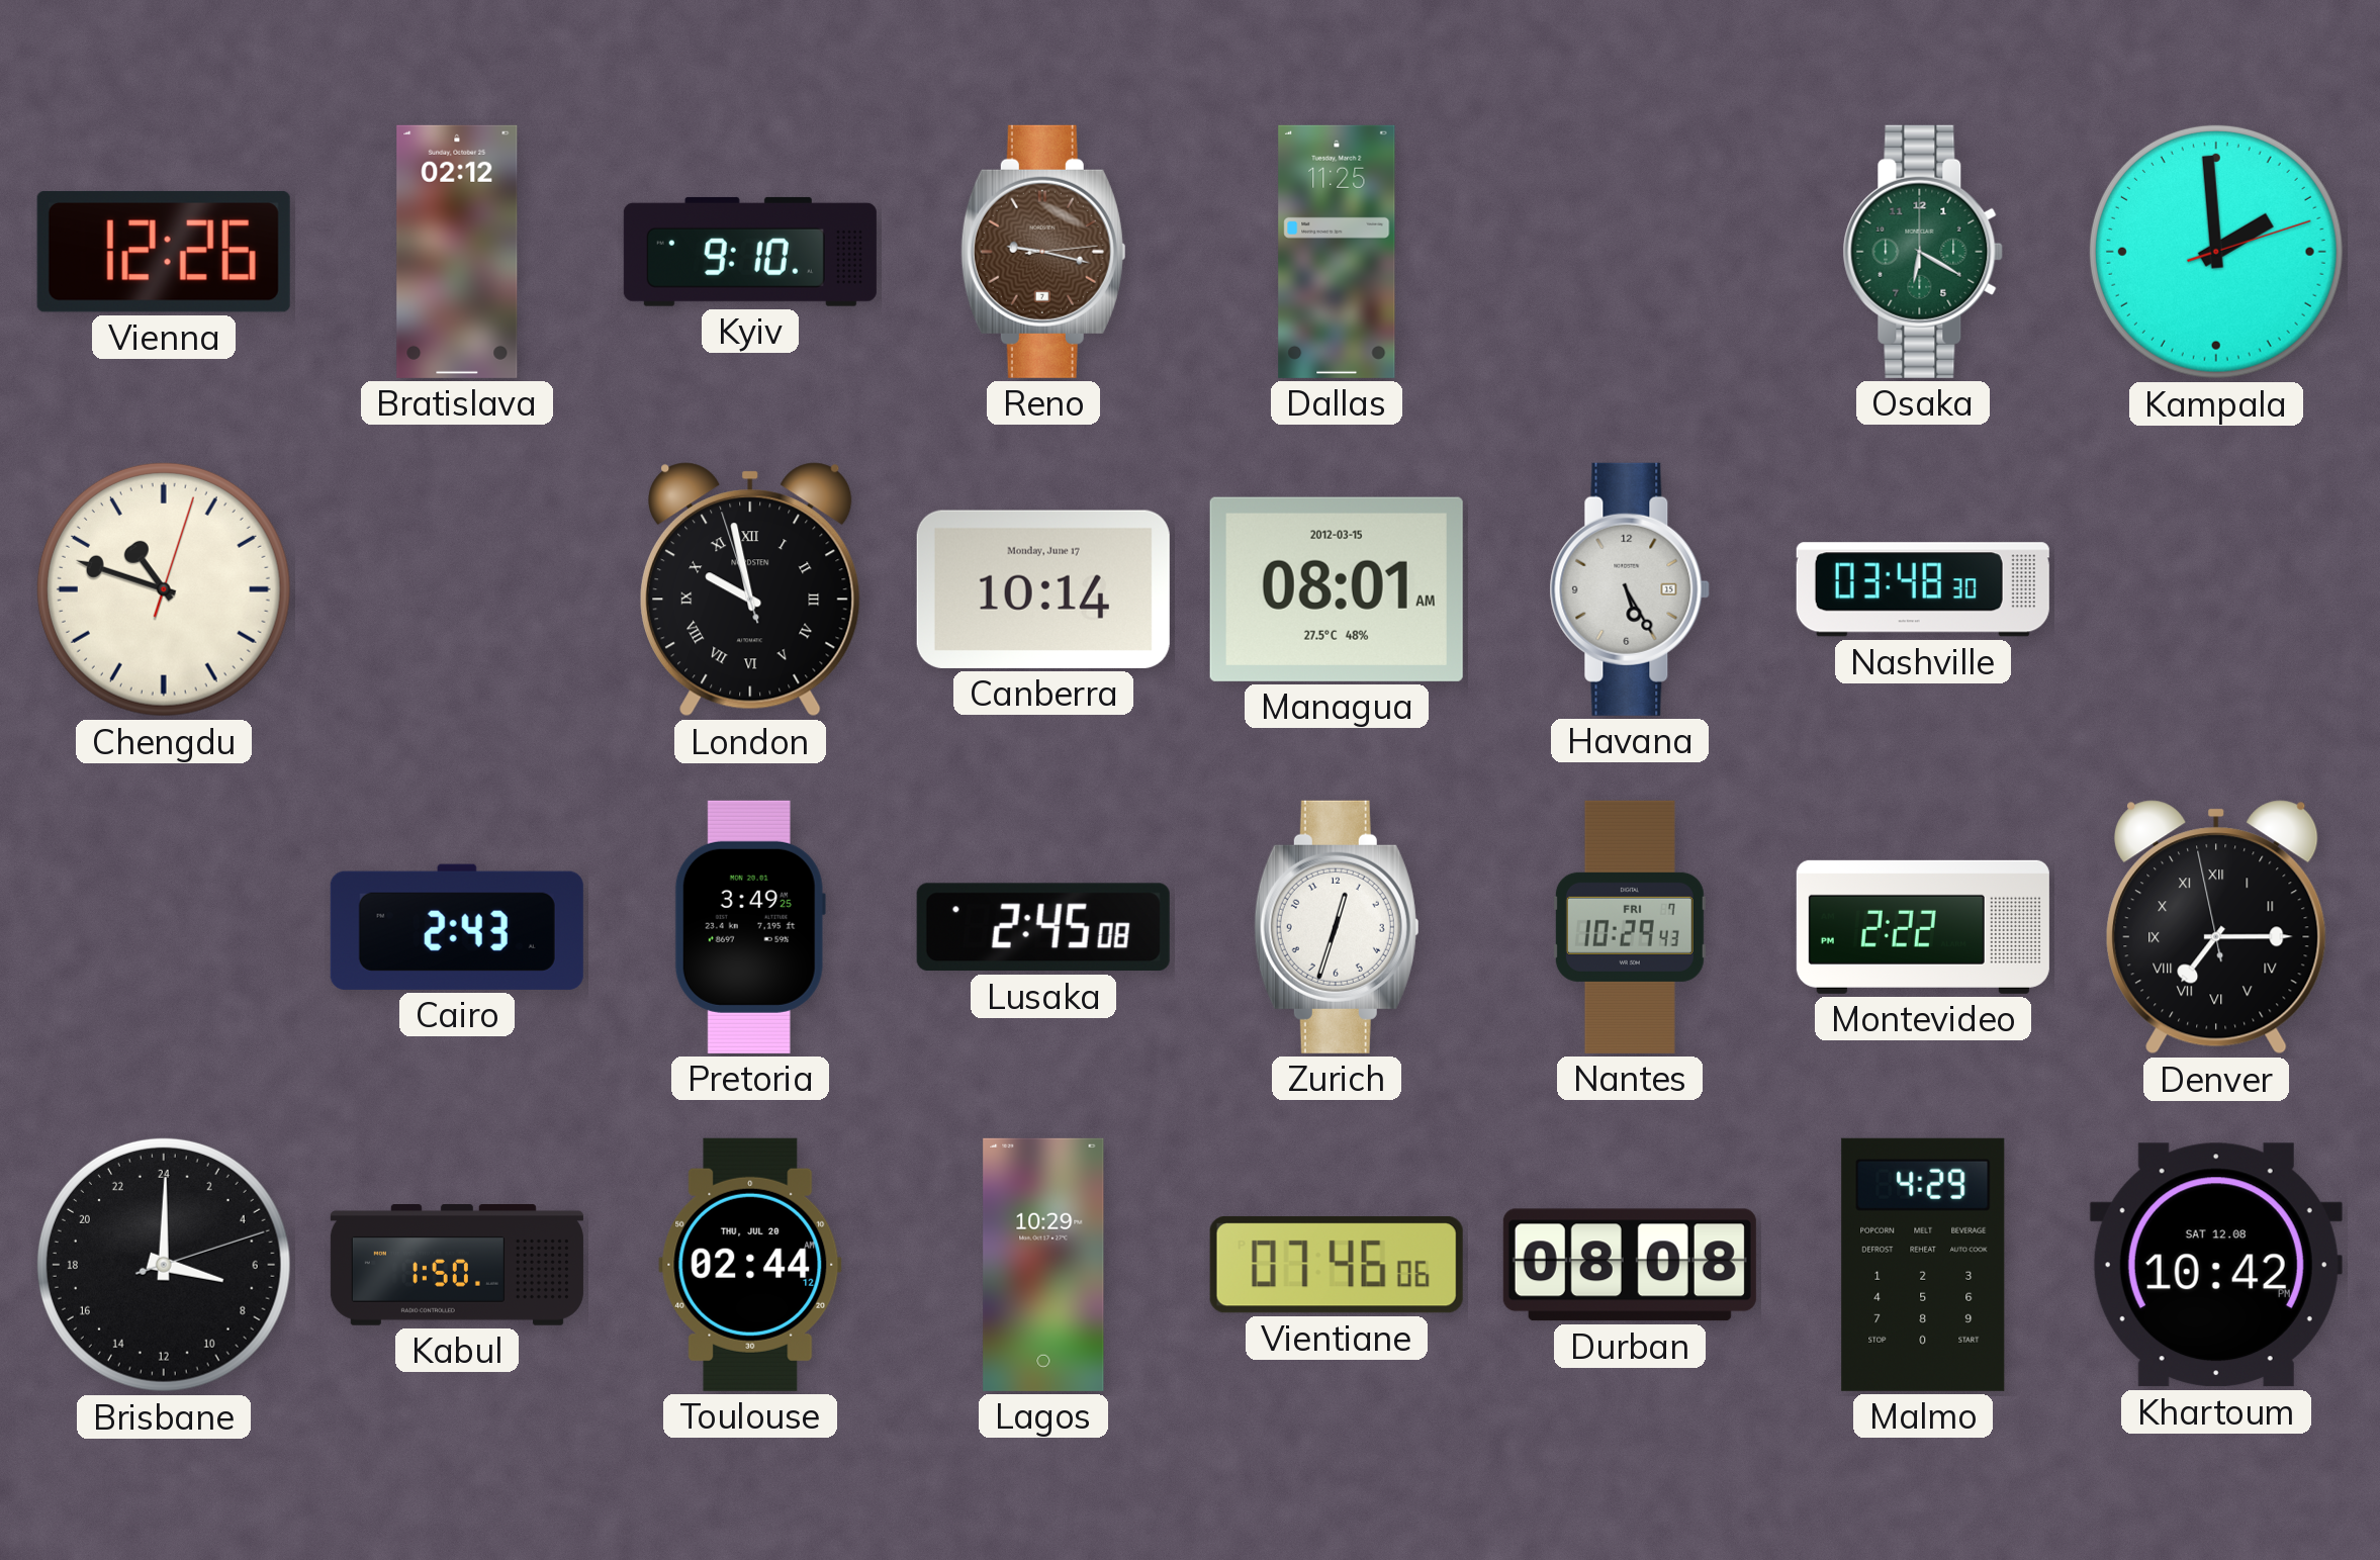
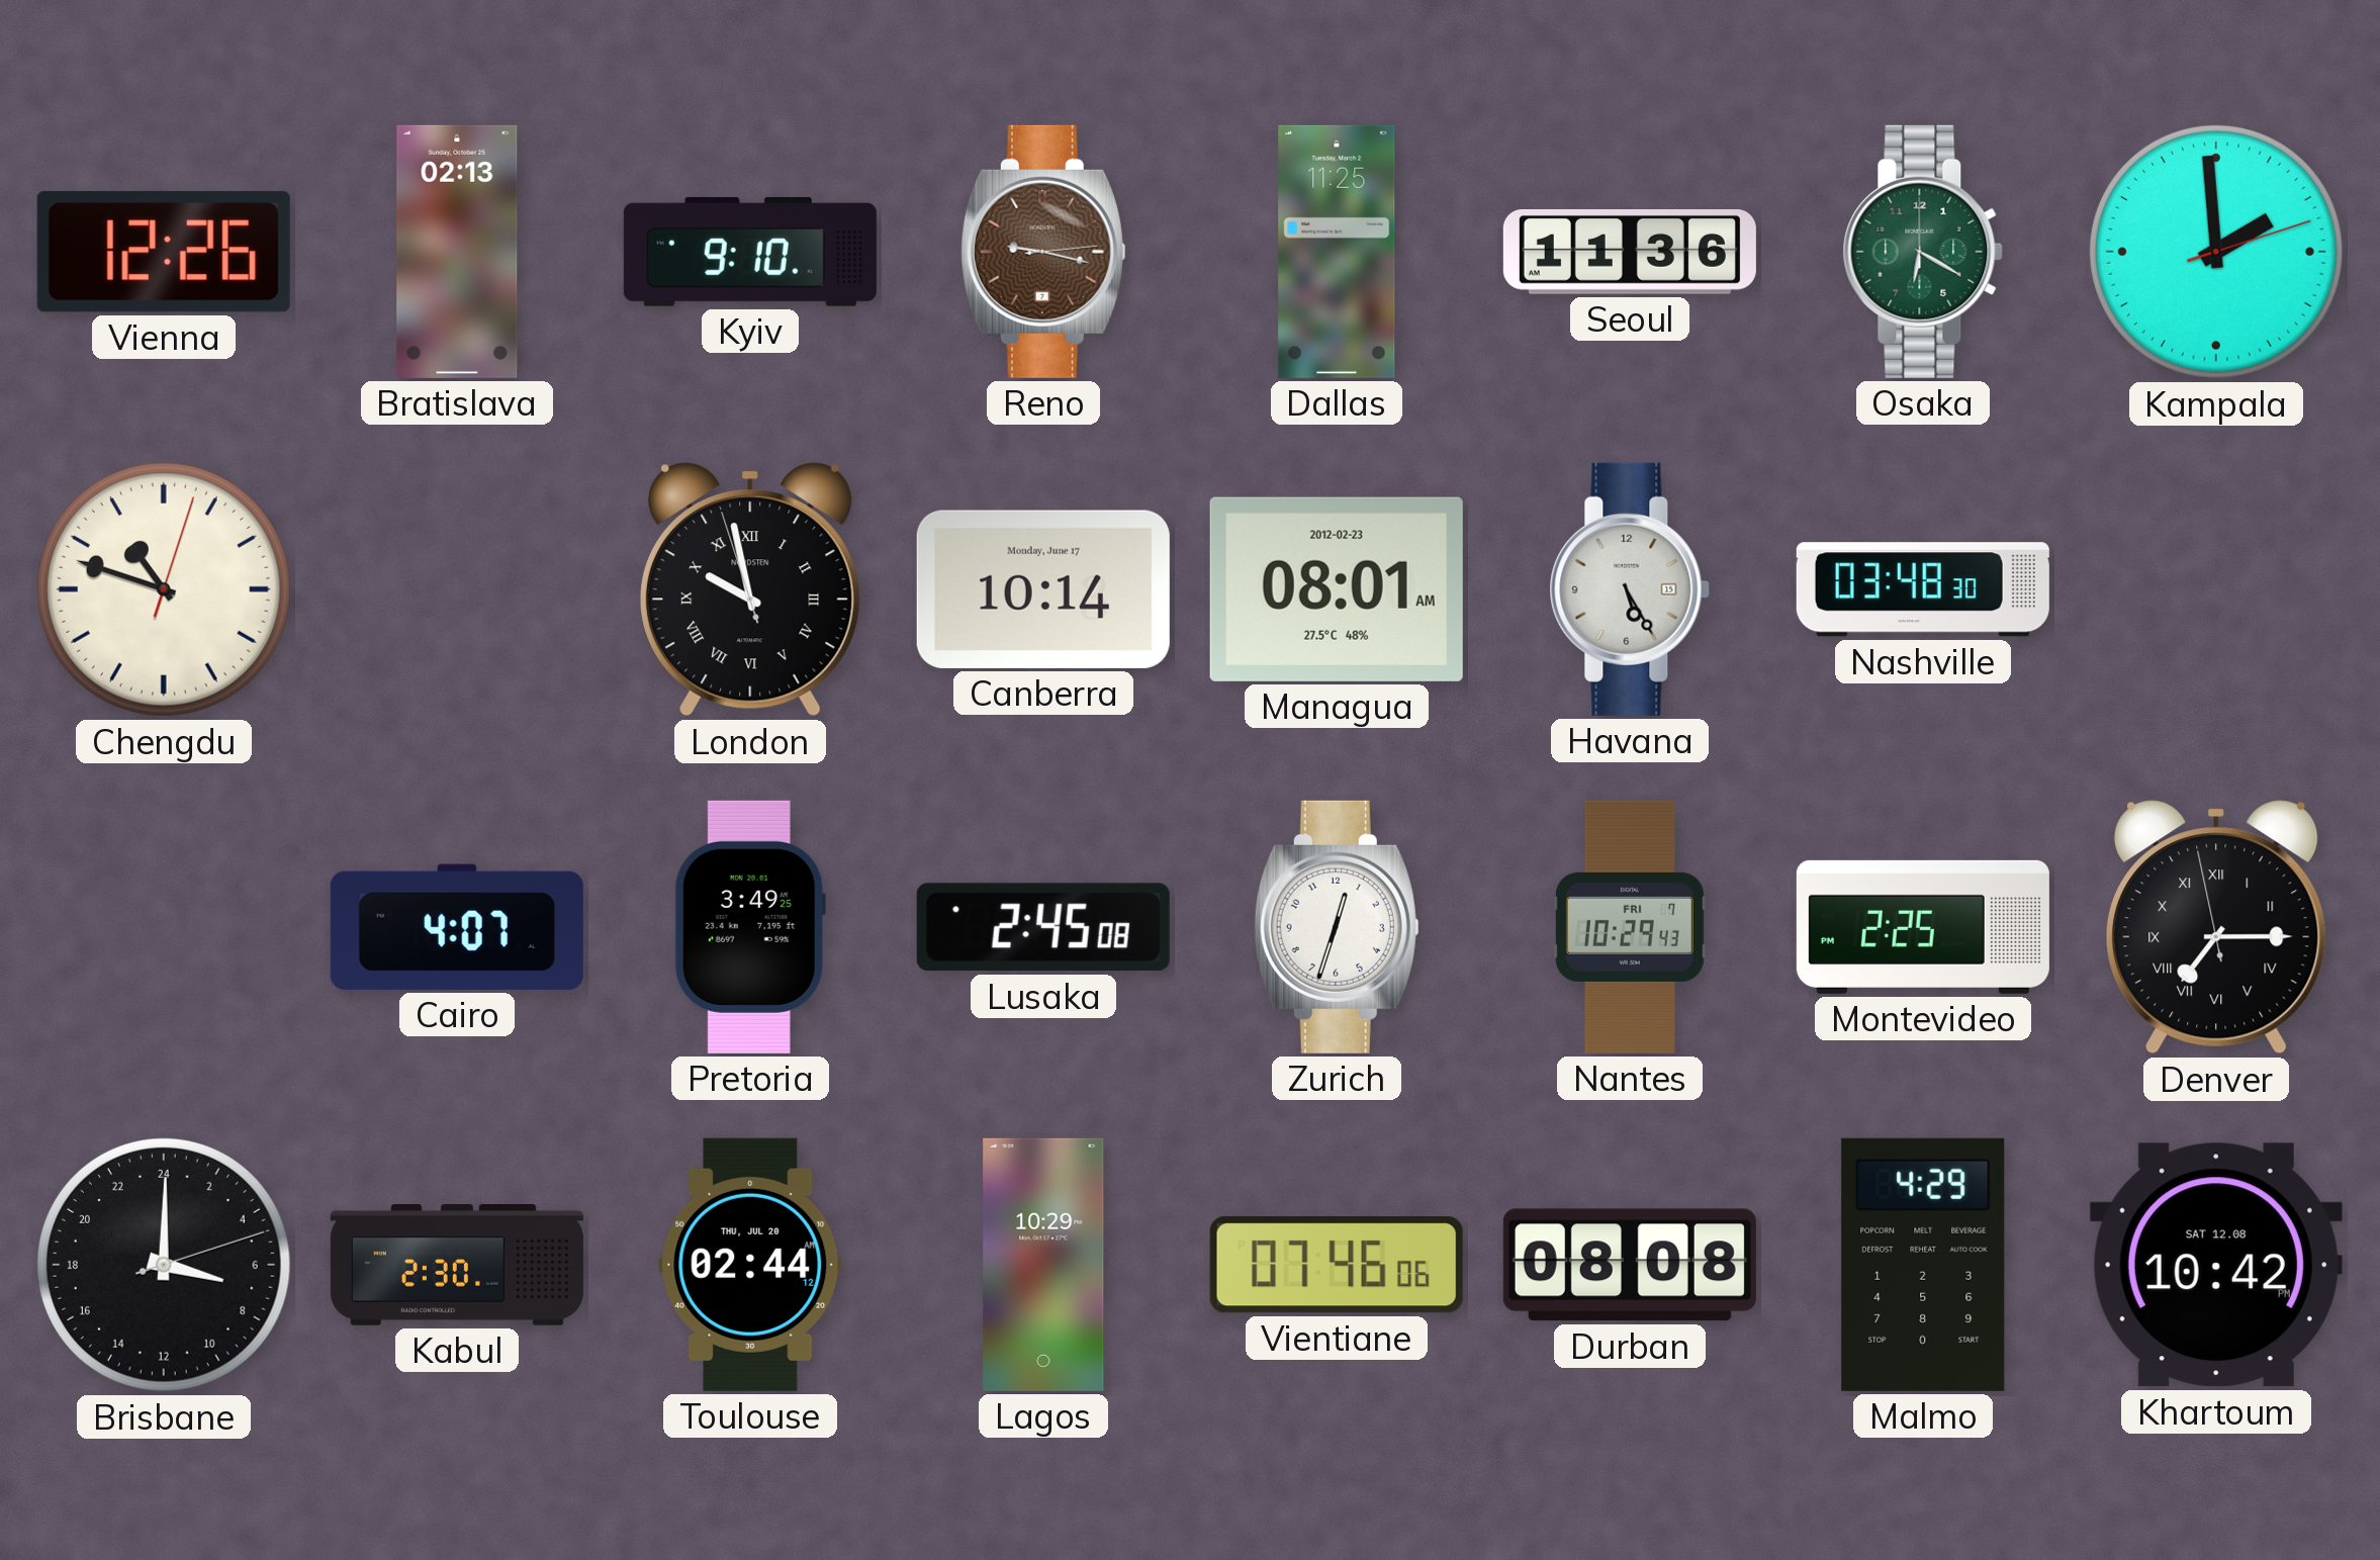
Bratislava: 02:12 -> 02:13
Seoul: none -> 11:36
Managua date: 2012-03-15 -> 2012-02-23
Cairo: 2:43 -> 4:07
Montevideo: 2:22 -> 2:25
Kabul: 1:50 -> 2:30
